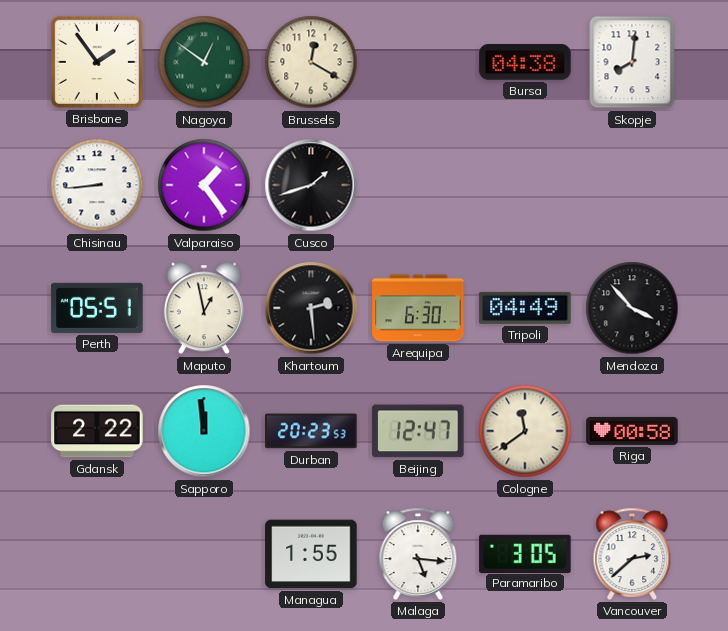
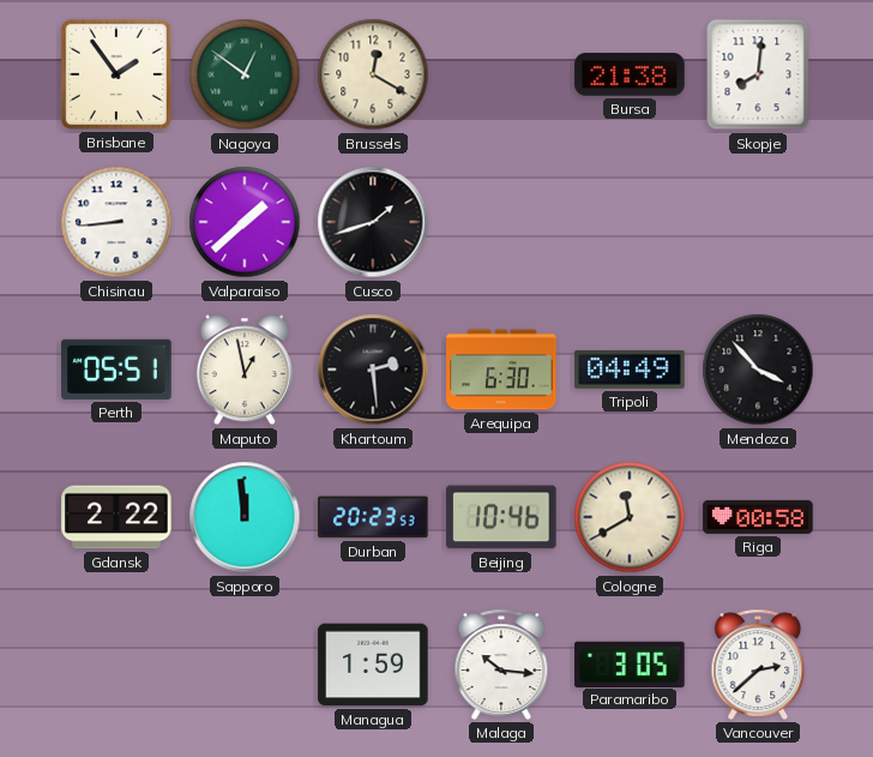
Bursa: 04:38 -> 21:38
Valparaiso: 1:24 -> 1:38
Beijing: 12:47 -> 10:46
Cologne: 11:39 -> 11:40
Managua: 1:55 -> 1:59
Malaga: 5:16 -> 10:16
